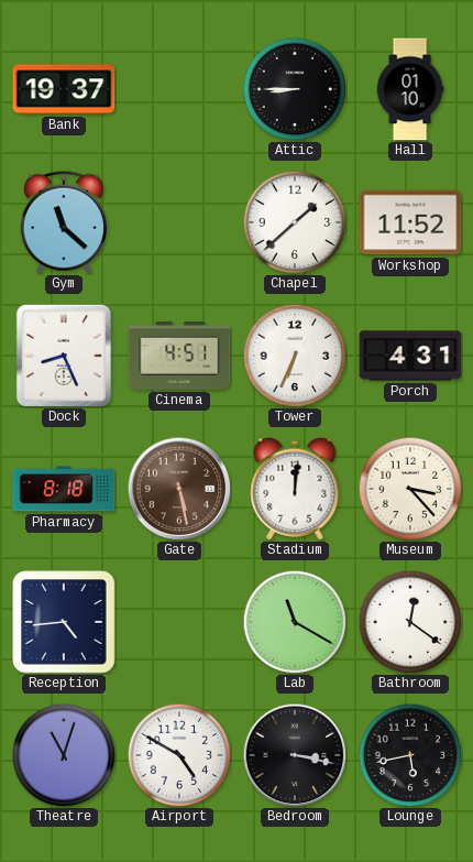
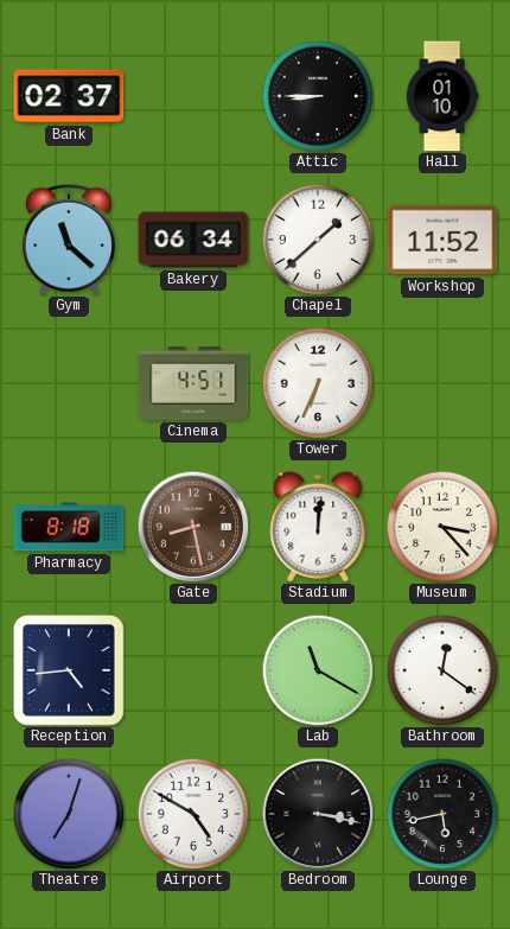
Bank: 19:37 -> 02:37
Bakery: none -> 06:34
Dock: 8:26 -> none
Porch: 4:31 -> none
Gate: 5:28 -> 8:28
Theatre: 11:03 -> 7:03
